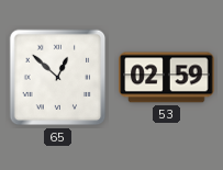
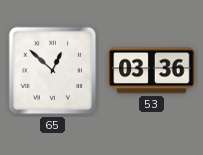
53: 02:59 -> 03:36
